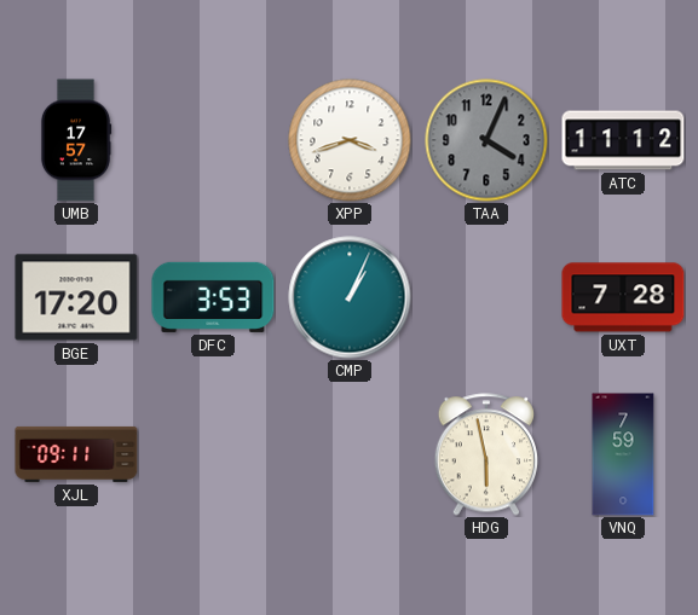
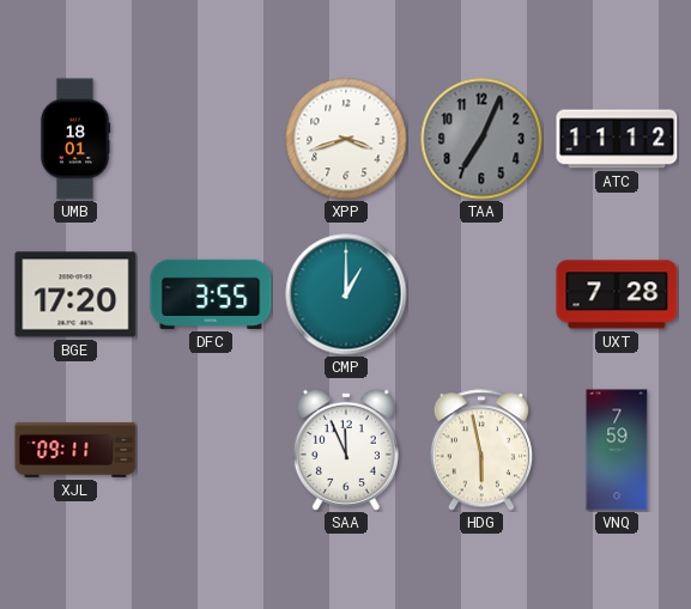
UMB: 17:57 -> 18:01
TAA: 4:04 -> 7:04
DFC: 3:53 -> 3:55
CMP: 1:04 -> 1:00
SAA: none -> 11:56
